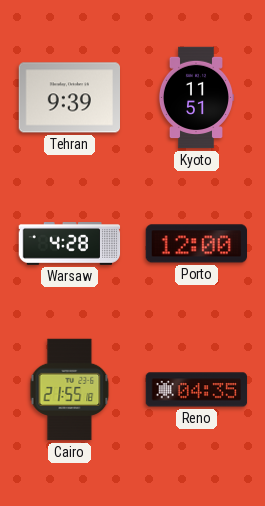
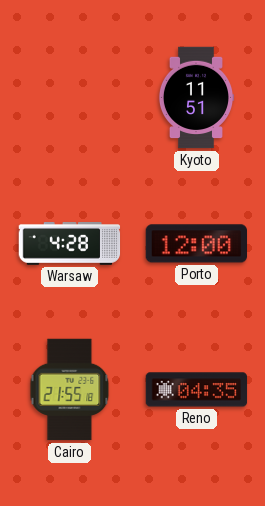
Tehran: 9:39 -> none
